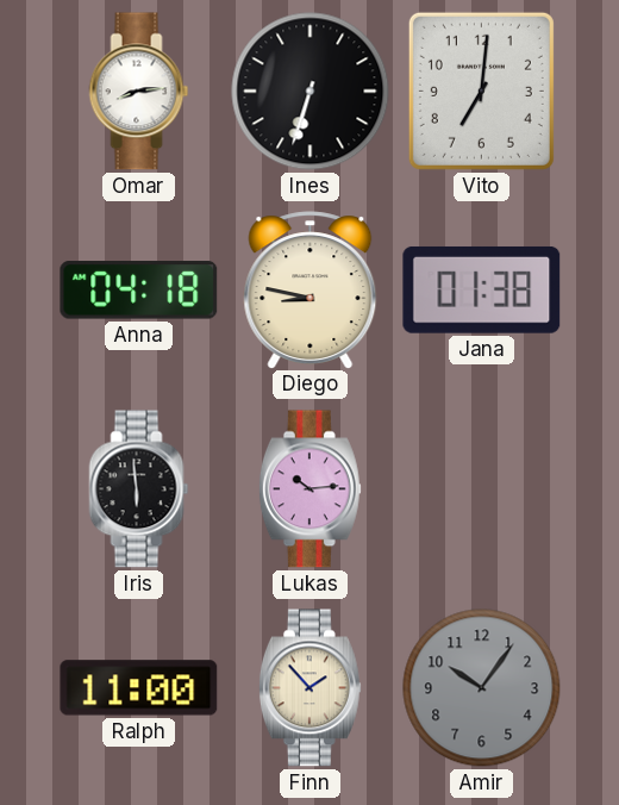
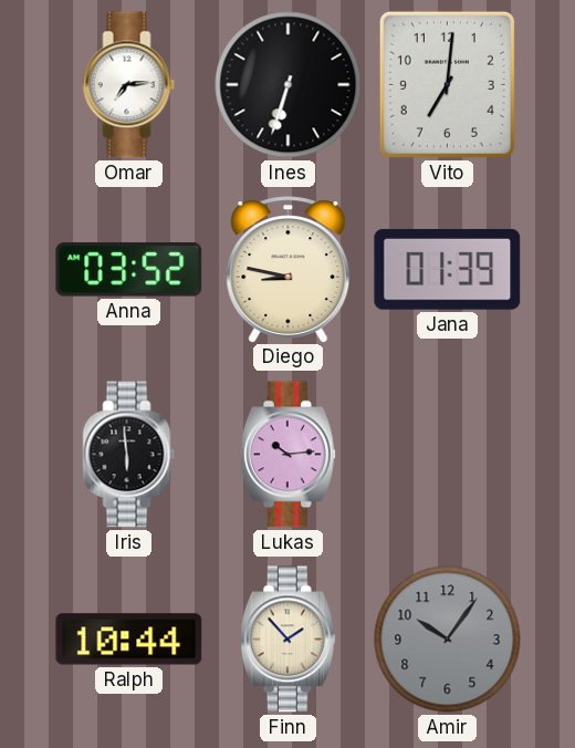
Omar: 8:14 -> 7:14
Anna: 04:18 -> 03:52
Jana: 01:38 -> 01:39
Ralph: 11:00 -> 10:44
